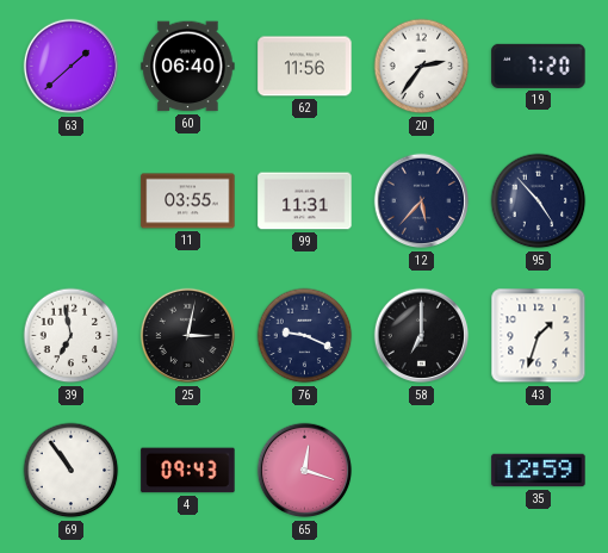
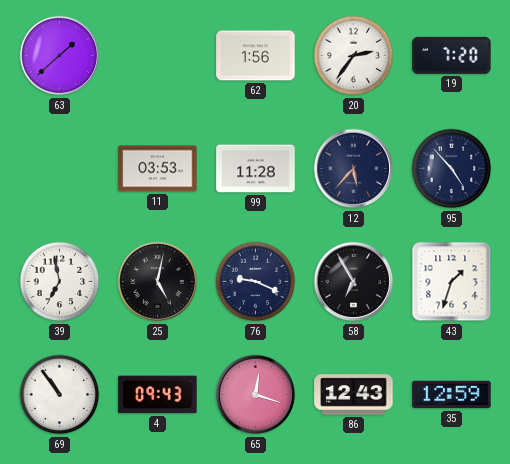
60: 06:40 -> none
62: 11:56 -> 1:56
11: 03:55 -> 03:53
99: 11:31 -> 11:28
25: 3:02 -> 5:02
58: 7:00 -> 6:55
86: none -> 12:43
